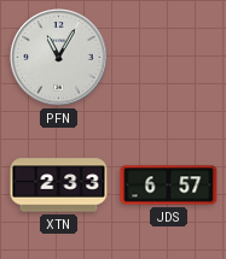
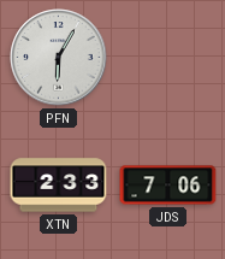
PFN: 11:05 -> 6:05
JDS: 6:57 -> 7:06
